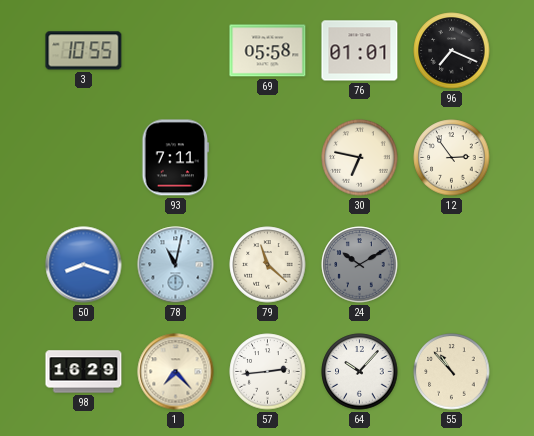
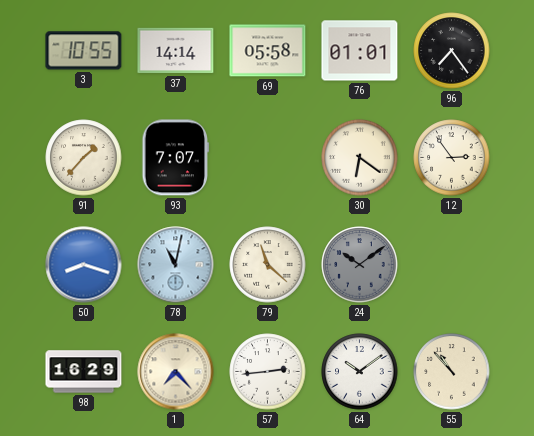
37: none -> 14:14
96: 7:19 -> 7:24
91: none -> 1:37
93: 7:11 -> 7:07
30: 6:47 -> 6:21
24: 10:10 -> 10:09
64: 10:07 -> 10:09
